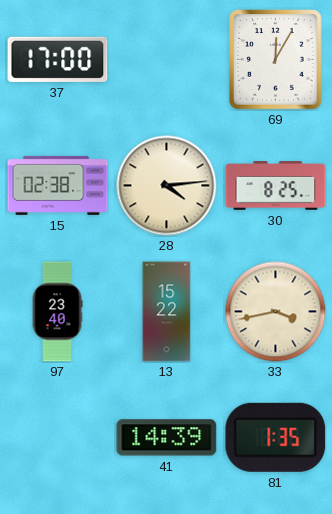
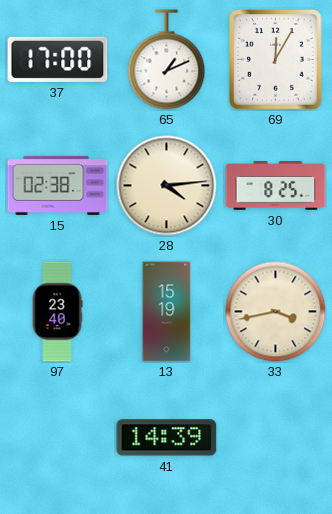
65: none -> 1:11
13: 15:22 -> 15:19
81: 1:35 -> none
